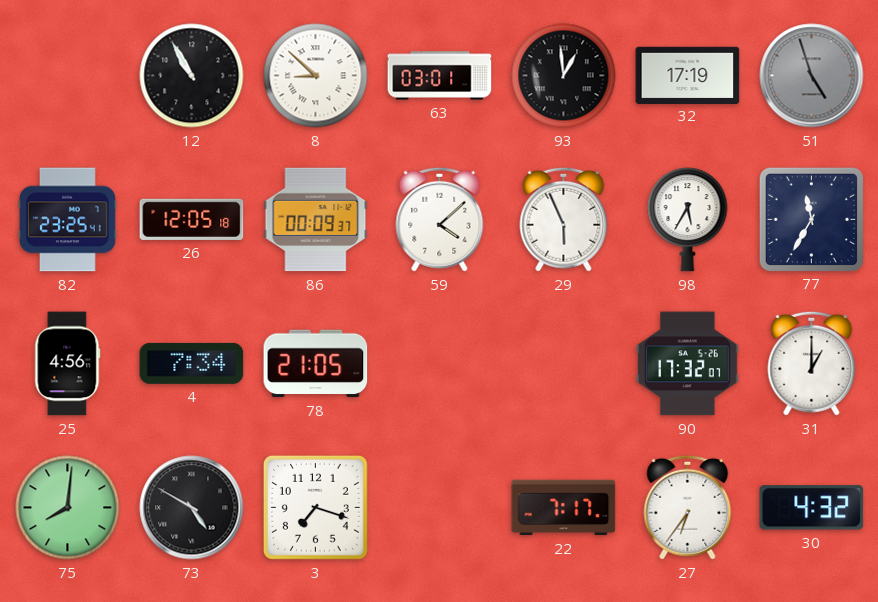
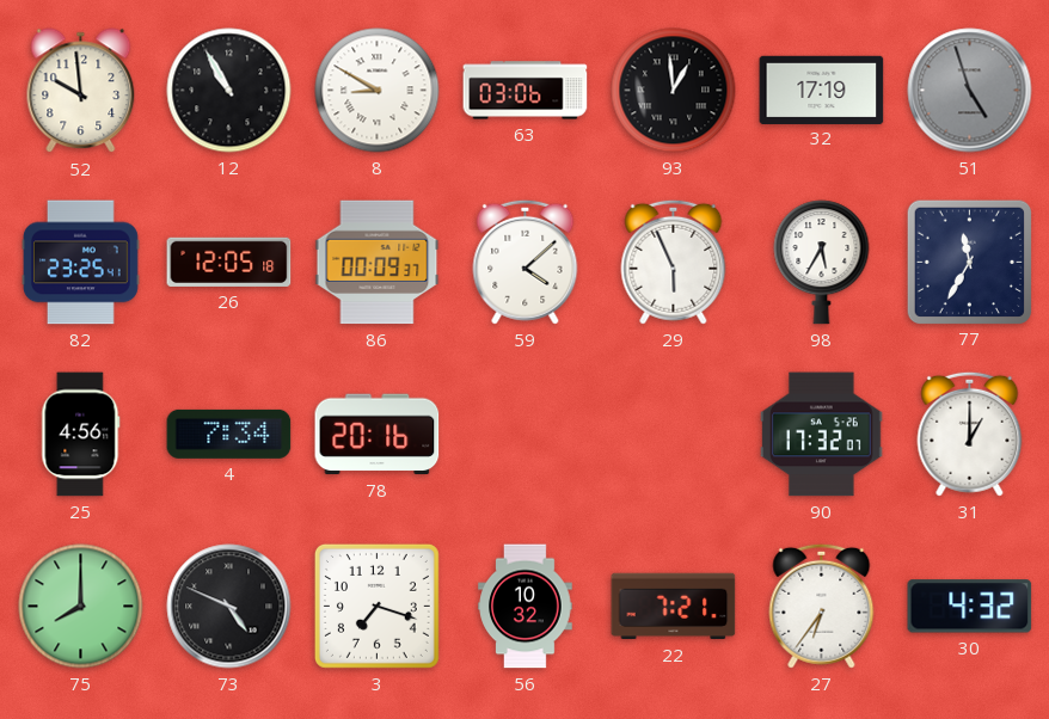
52: none -> 9:59
8: 8:52 -> 8:50
63: 03:01 -> 03:06
78: 21:05 -> 20:16
75: 8:01 -> 8:00
73: 4:50 -> 4:49
56: none -> 10:32
22: 7:17 -> 7:21
